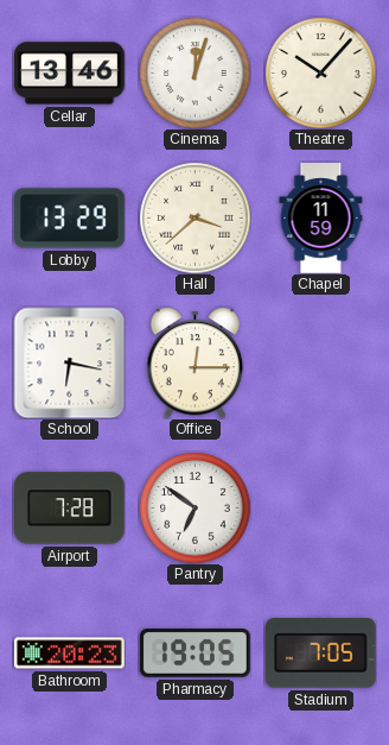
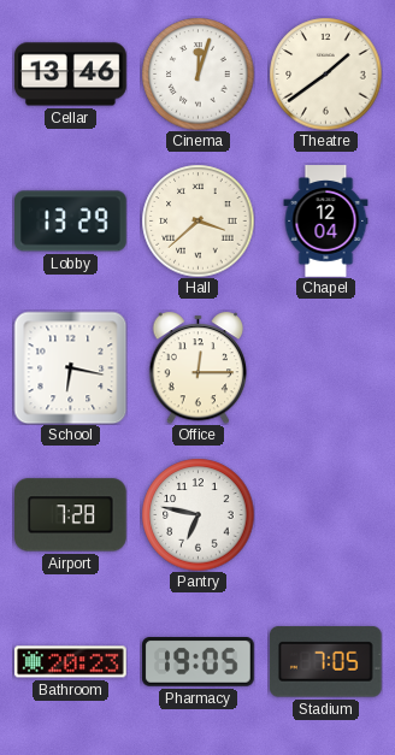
Theatre: 10:07 -> 1:39
Chapel: 11:59 -> 12:04
Pantry: 6:51 -> 6:47
